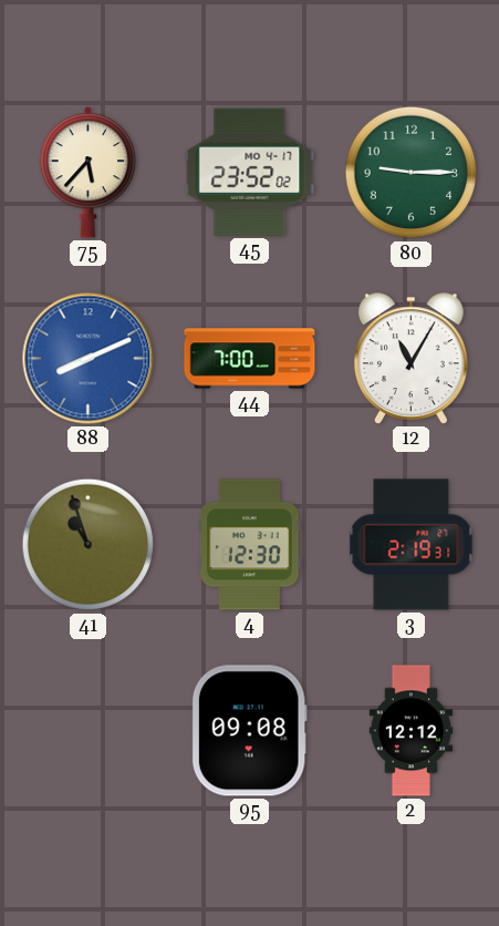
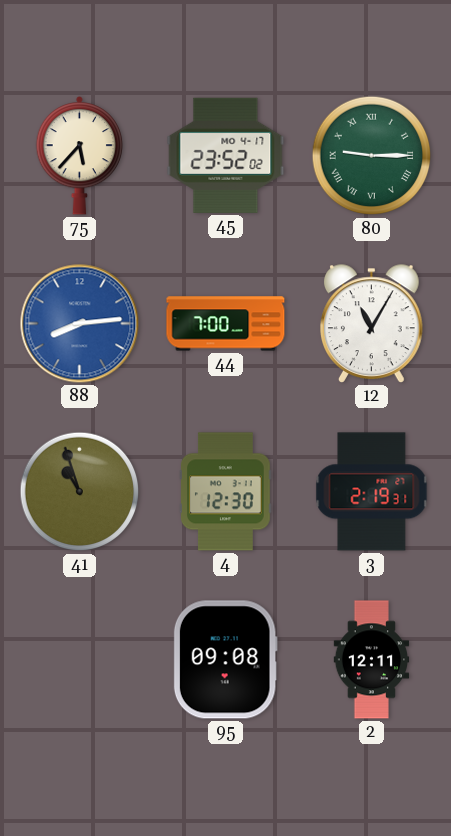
80 numerals: Arabic -> Roman
88: 8:11 -> 8:14
2: 12:12 -> 12:11
